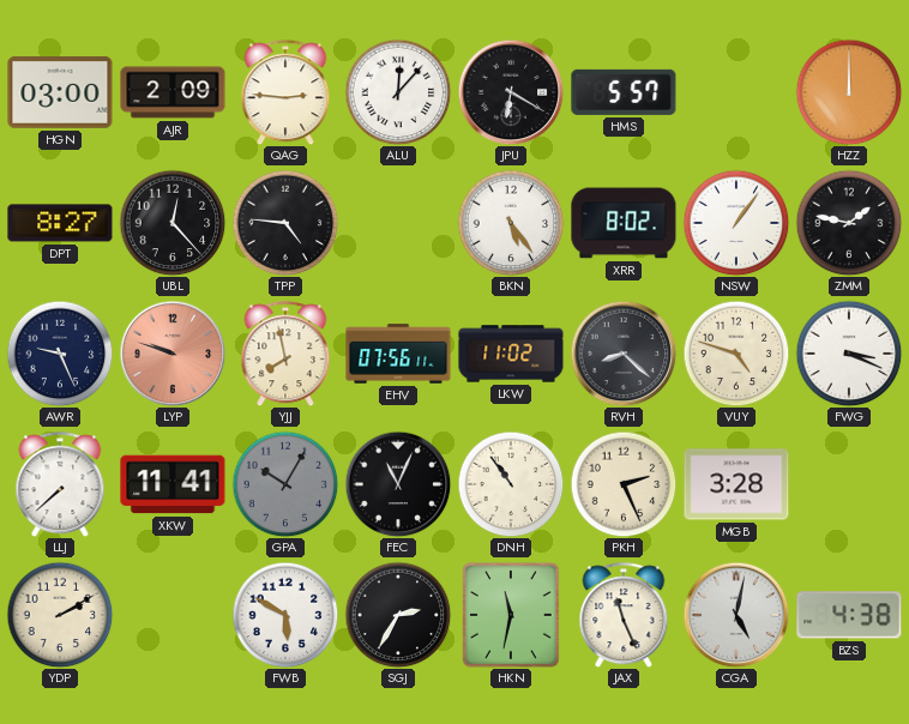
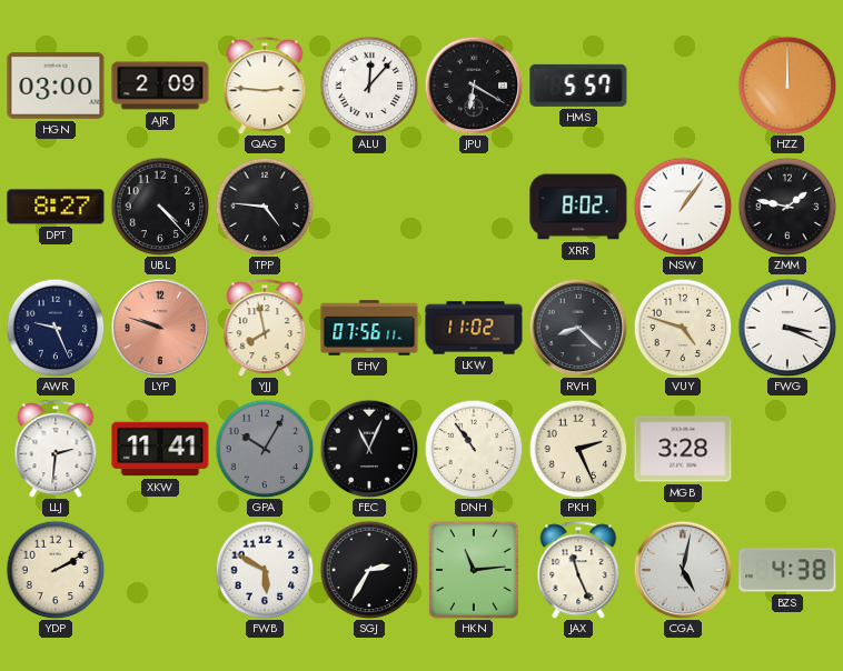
UBL: 12:23 -> 4:23
BKN: 5:24 -> none
LLJ: 7:38 -> 2:31
HKN: 11:32 -> 11:14
